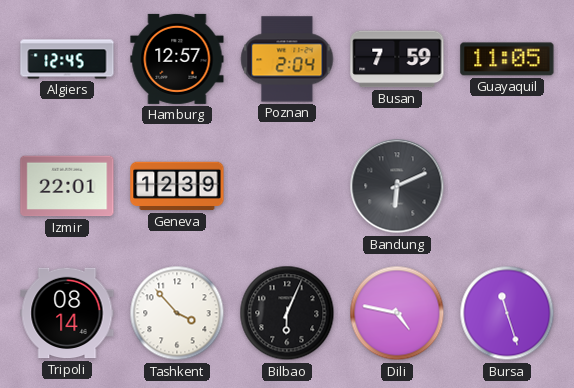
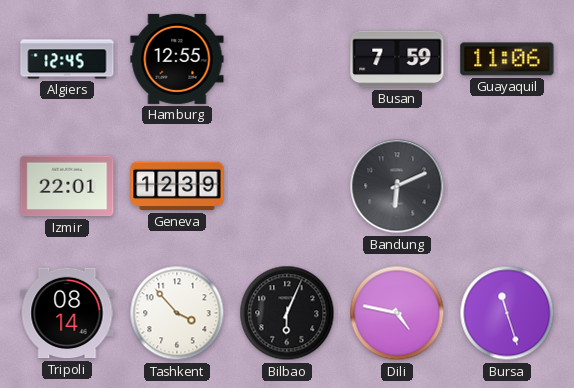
Hamburg: 12:57 -> 12:55
Poznan: 2:04 -> none
Guayaquil: 11:05 -> 11:06
